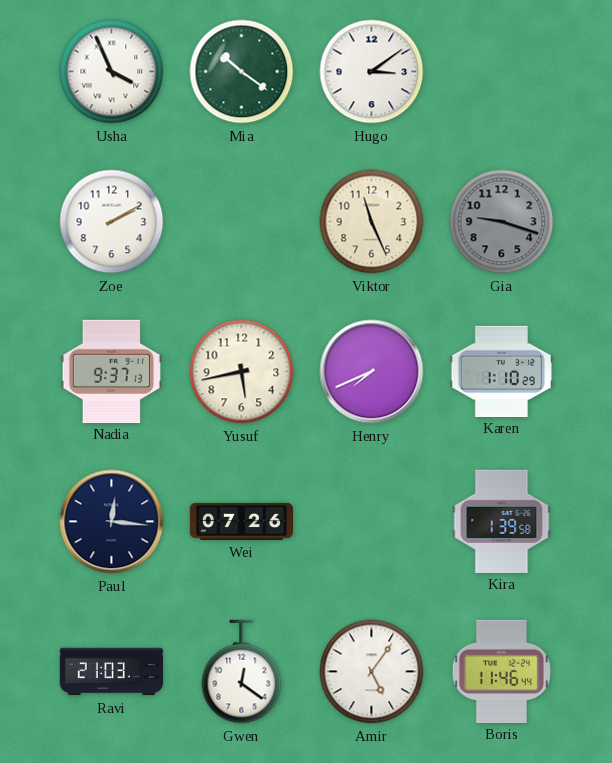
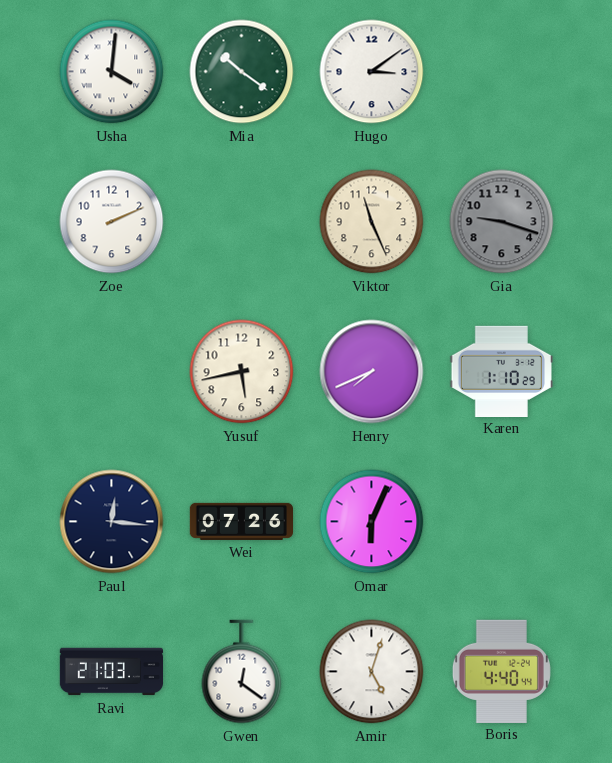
Usha: 3:56 -> 4:01
Zoe: 2:10 -> 2:11
Nadia: 9:37 -> none
Omar: none -> 6:04
Kira: 1:39 -> none
Amir: 5:06 -> 5:03
Boris: 11:46 -> 4:40
